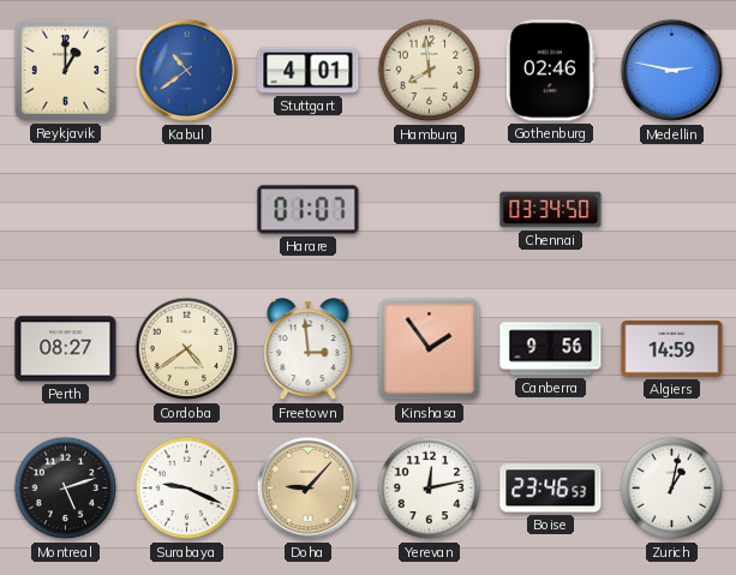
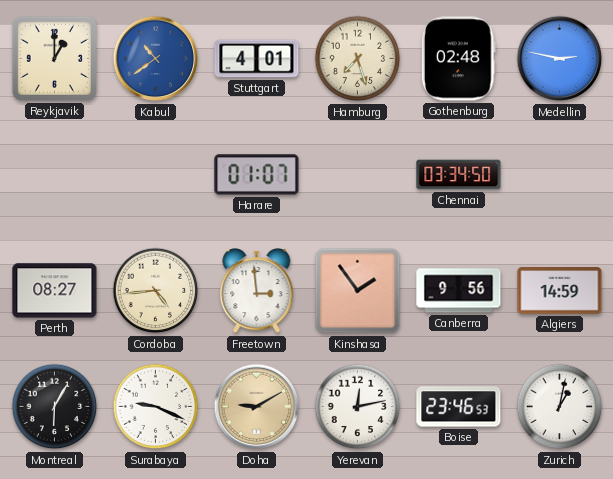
Hamburg: 7:59 -> 7:27
Gothenburg: 02:46 -> 02:48
Cordoba: 4:39 -> 4:44
Montreal: 5:12 -> 6:05
Doha: 9:07 -> 9:10
